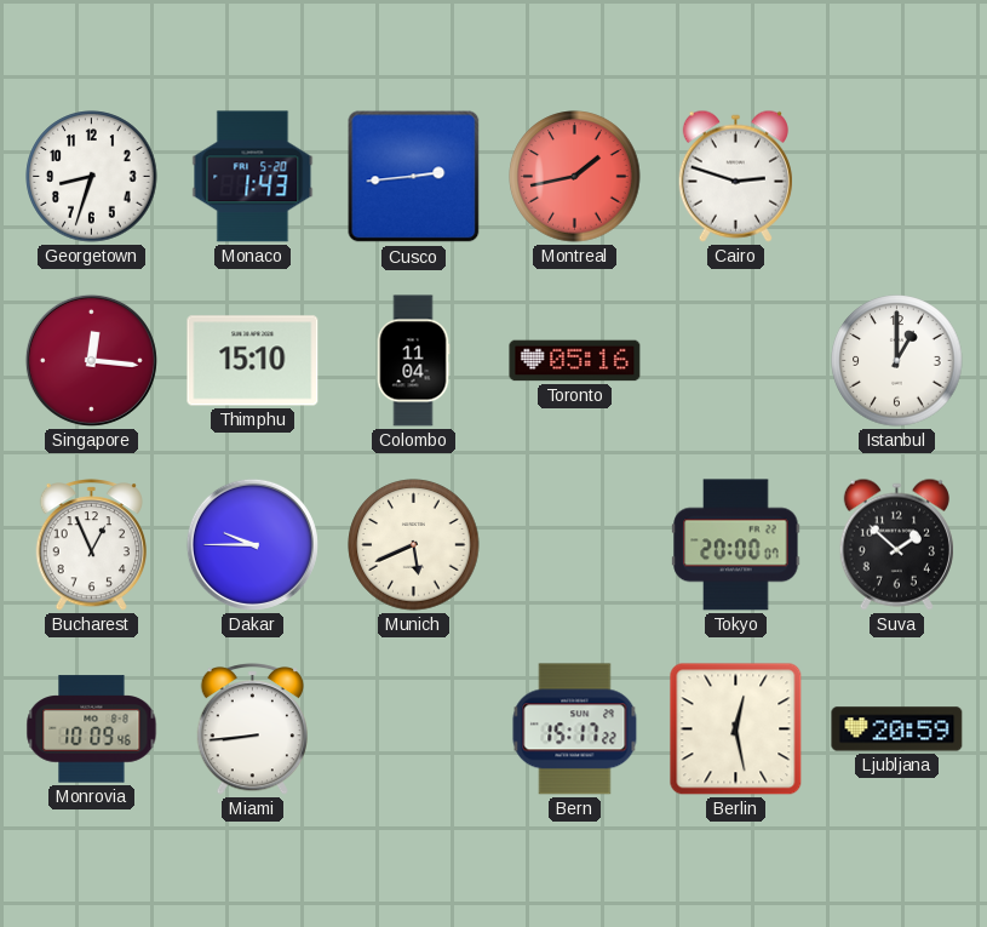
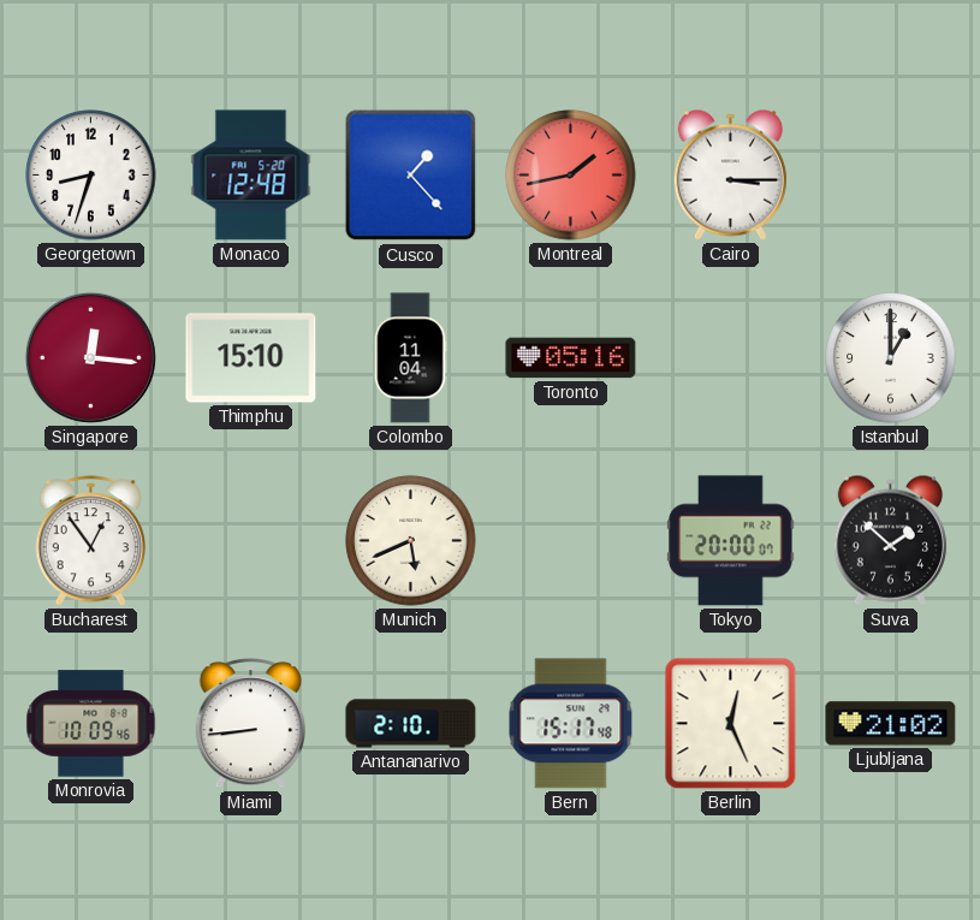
Monaco: 1:43 -> 12:48
Cusco: 2:44 -> 1:23
Cairo: 2:48 -> 3:15
Bucharest: 12:56 -> 12:54
Dakar: 9:45 -> none
Antananarivo: none -> 2:10
Bern: 15:17:22 -> 15:17:48
Berlin: 12:28 -> 12:26
Ljubljana: 20:59 -> 21:02
